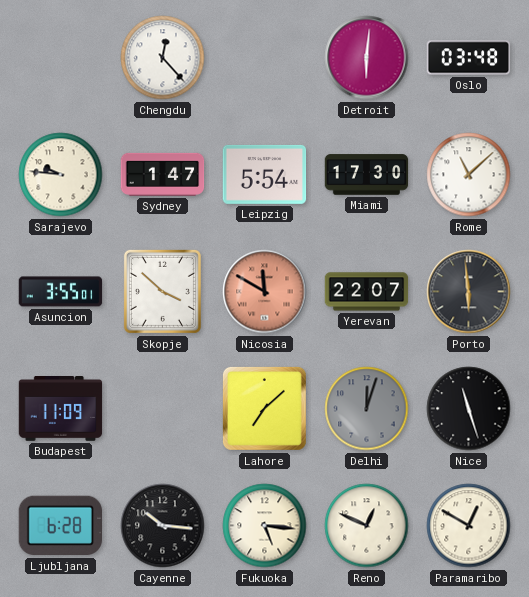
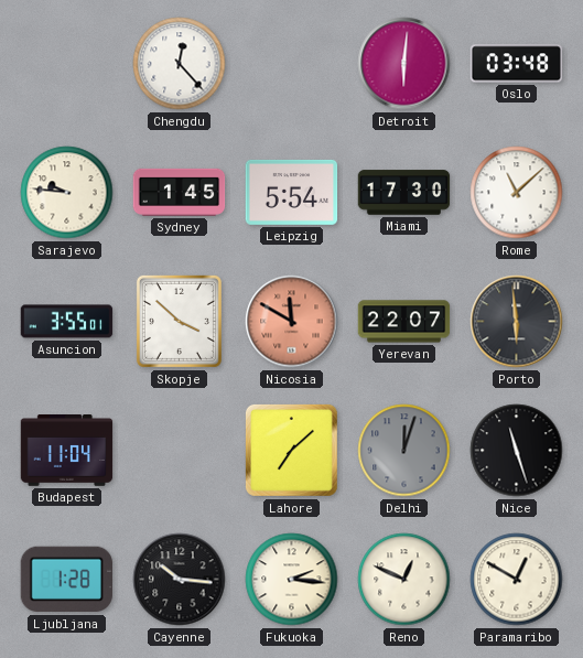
Sydney: 1:47 -> 1:45
Budapest: 11:09 -> 11:04
Ljubljana: 6:28 -> 1:28
Fukuoka: 5:16 -> 2:16
